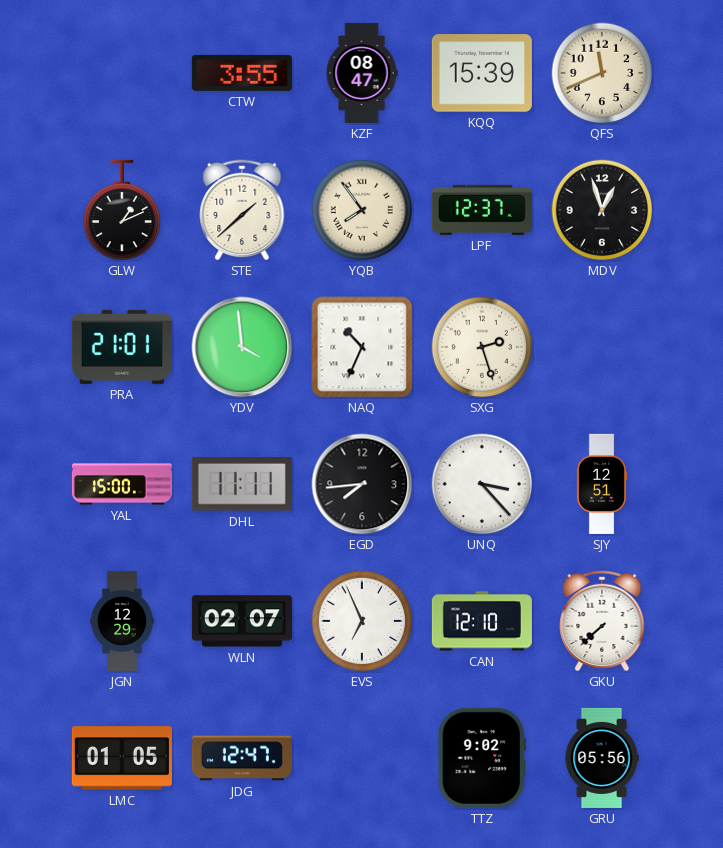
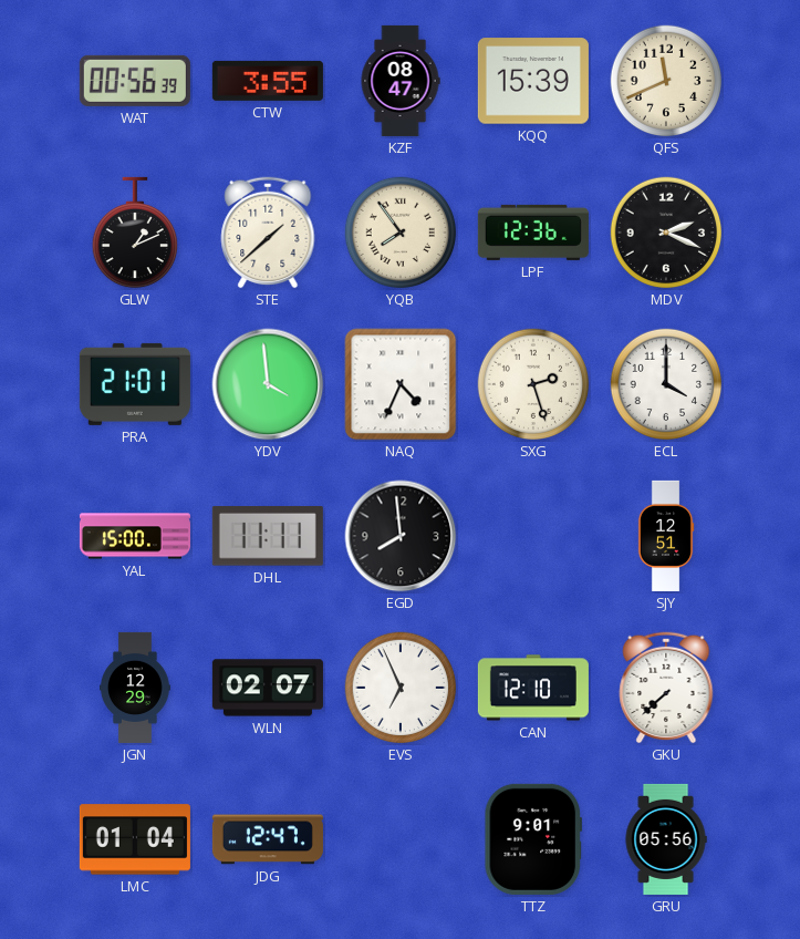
WAT: none -> 00:56
LPF: 12:37 -> 12:36
MDV: 12:57 -> 2:19
NAQ: 10:34 -> 4:34
ECL: none -> 4:00
EGD: 7:44 -> 7:59
UNQ: 3:23 -> none
LMC: 01:05 -> 01:04
TTZ: 9:02 -> 9:01
